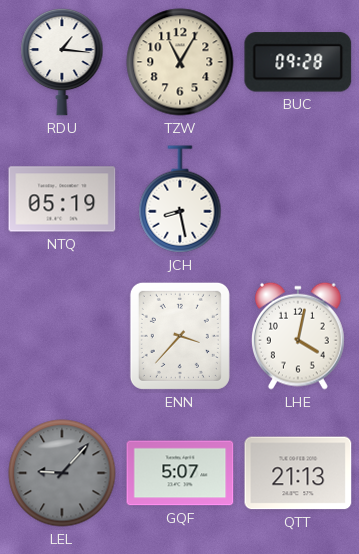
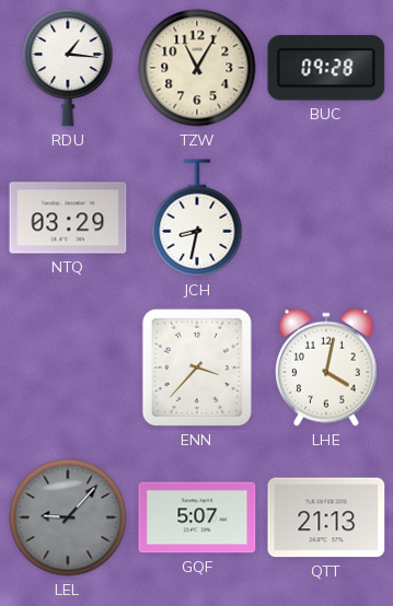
NTQ: 05:19 -> 03:29
JCH: 8:28 -> 8:32
